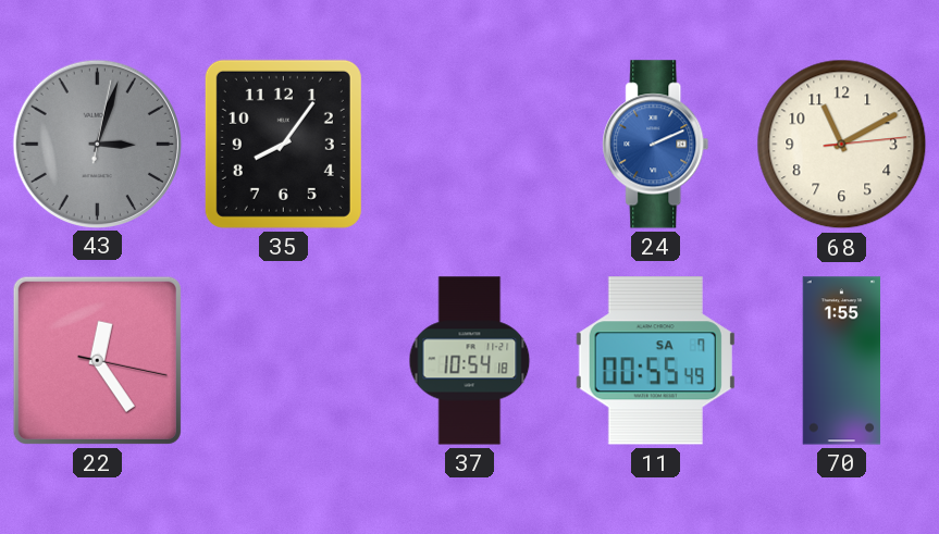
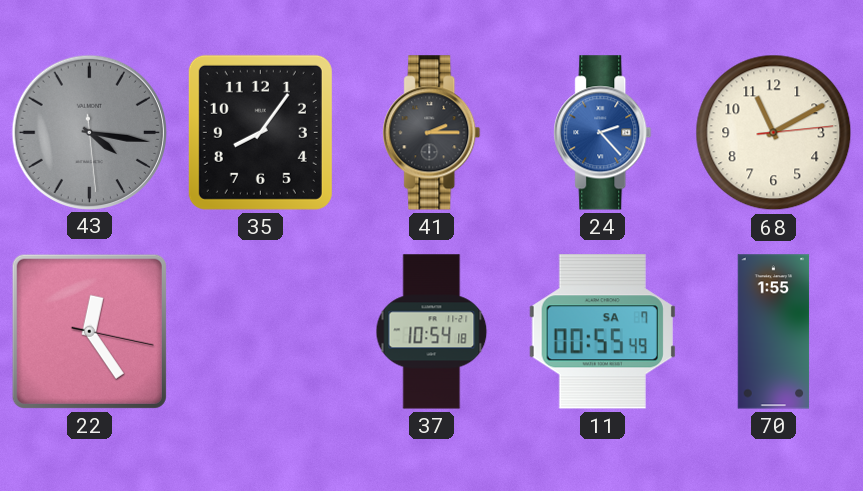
43: 3:03 -> 4:16
41: none -> 2:15
24: 2:11 -> 2:23
